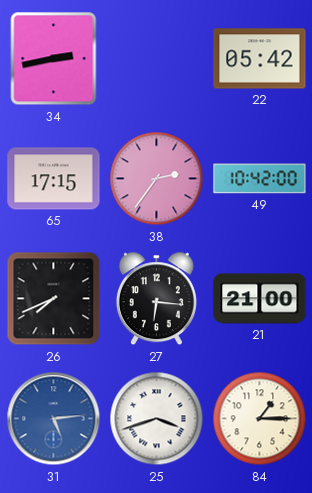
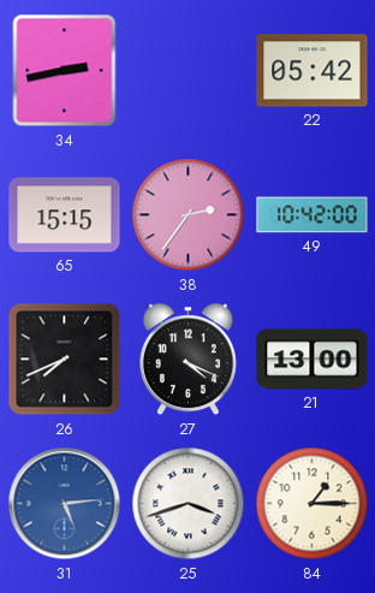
65: 17:15 -> 15:15
27: 6:16 -> 4:19
21: 21:00 -> 13:00
